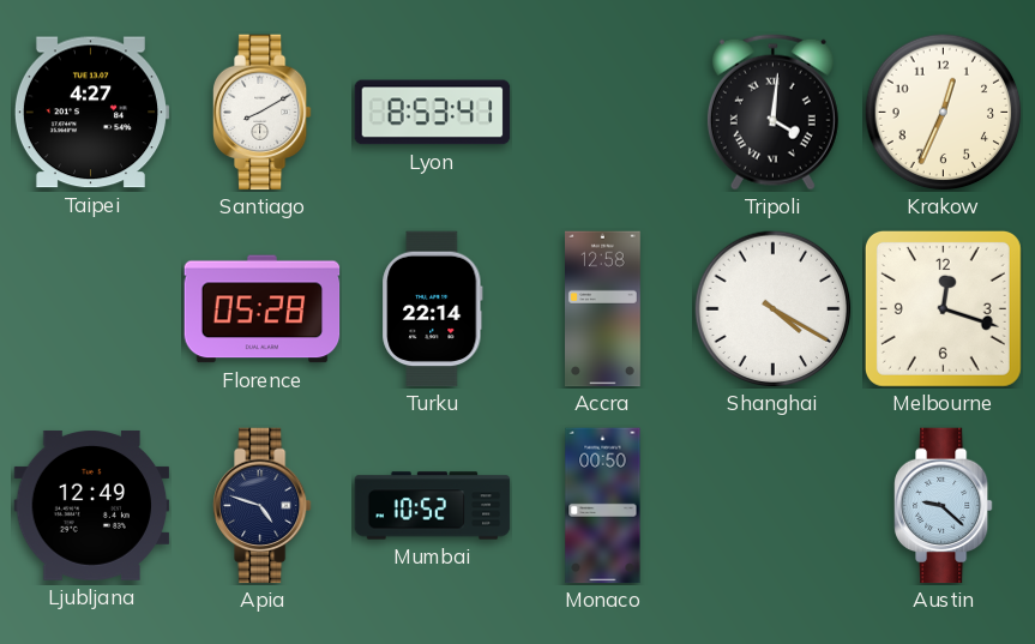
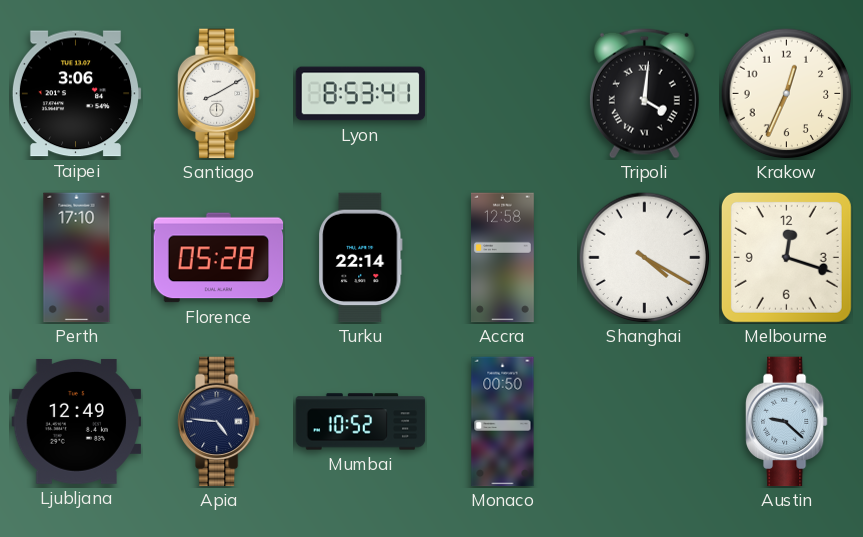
Taipei: 4:27 -> 3:06
Perth: none -> 17:10
Apia: 4:48 -> 4:46
